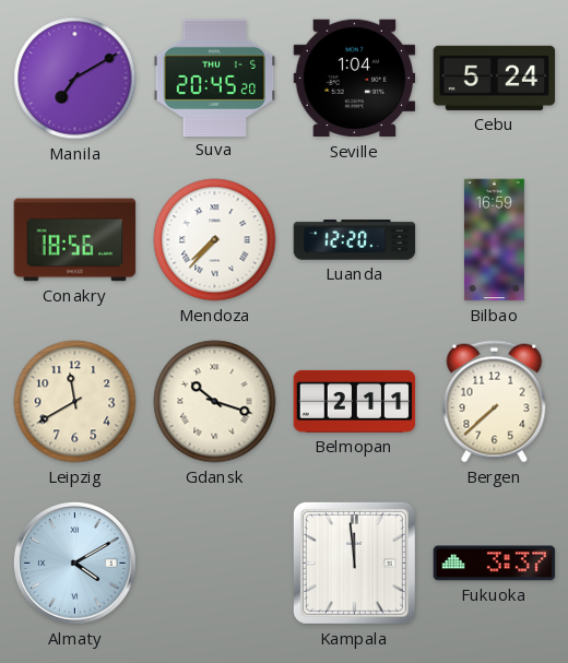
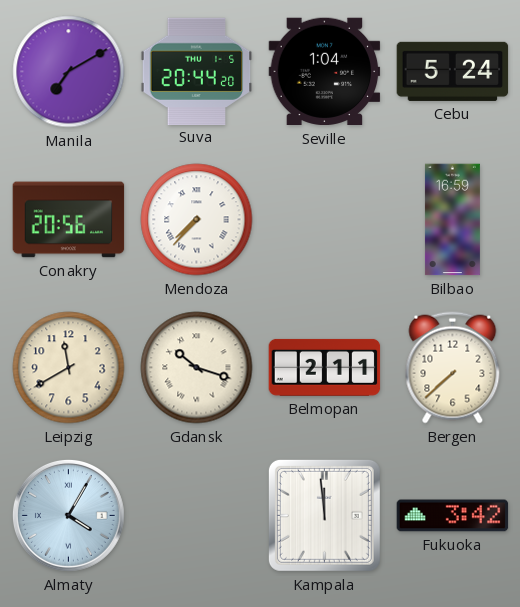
Suva: 20:45 -> 20:44
Conakry: 18:56 -> 20:56
Luanda: 12:20 -> none
Almaty: 4:10 -> 4:05
Fukuoka: 3:37 -> 3:42
